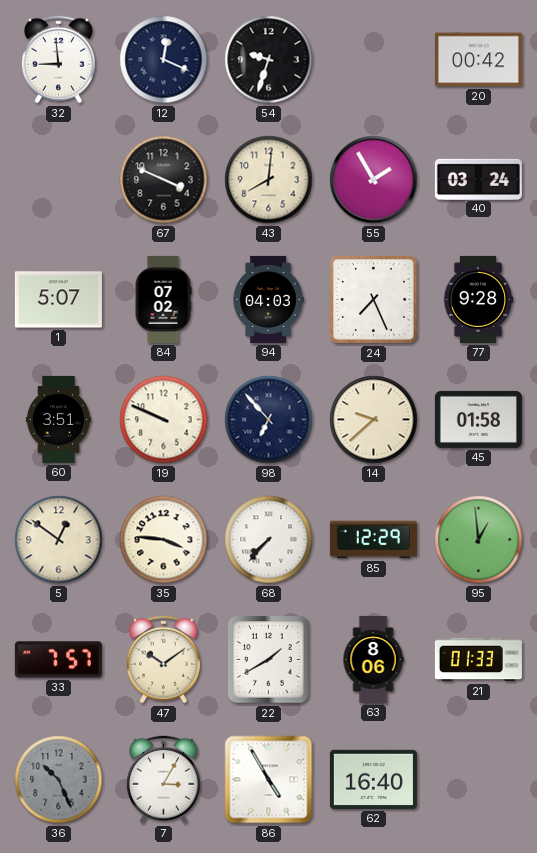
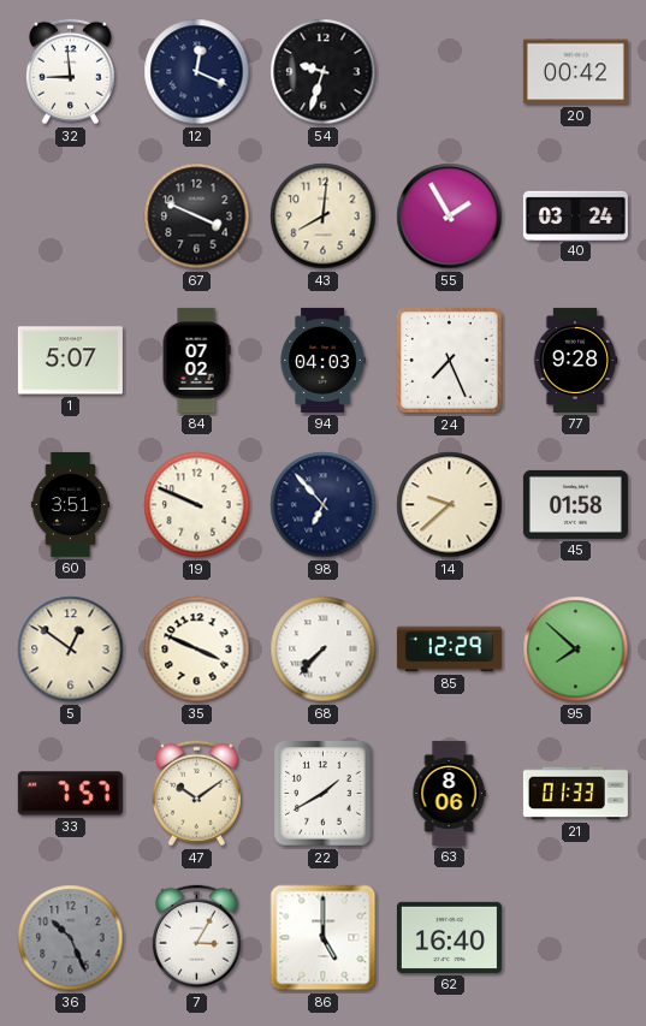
35: 3:46 -> 3:49
95: 12:59 -> 7:52
86: 4:55 -> 5:00
